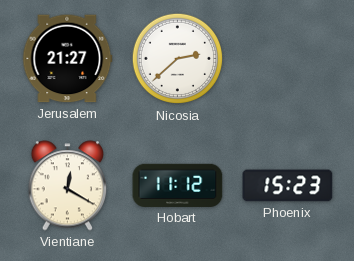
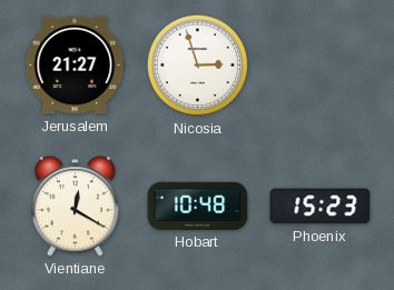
Nicosia: 2:38 -> 2:57
Hobart: 11:12 -> 10:48
